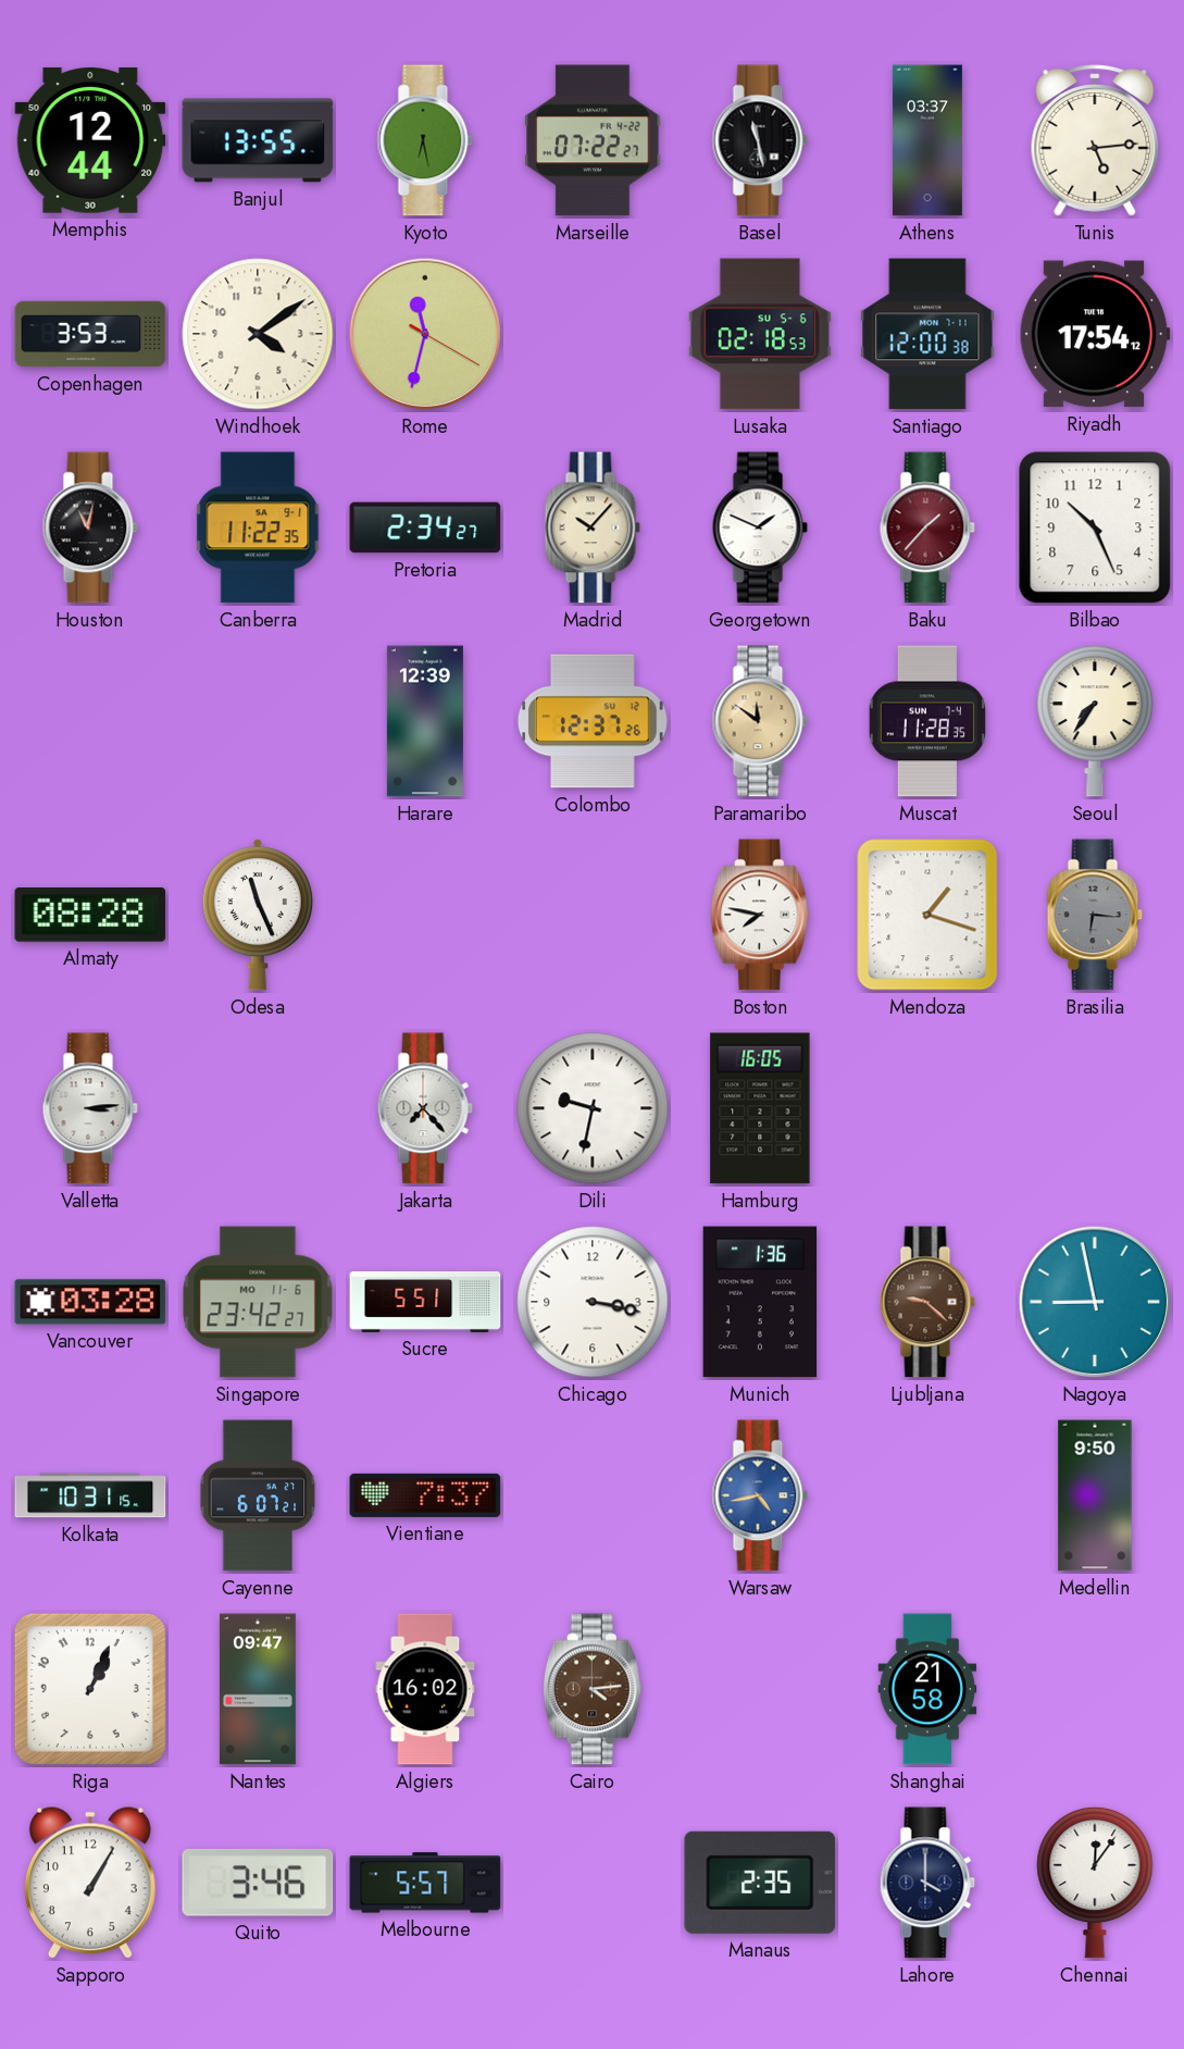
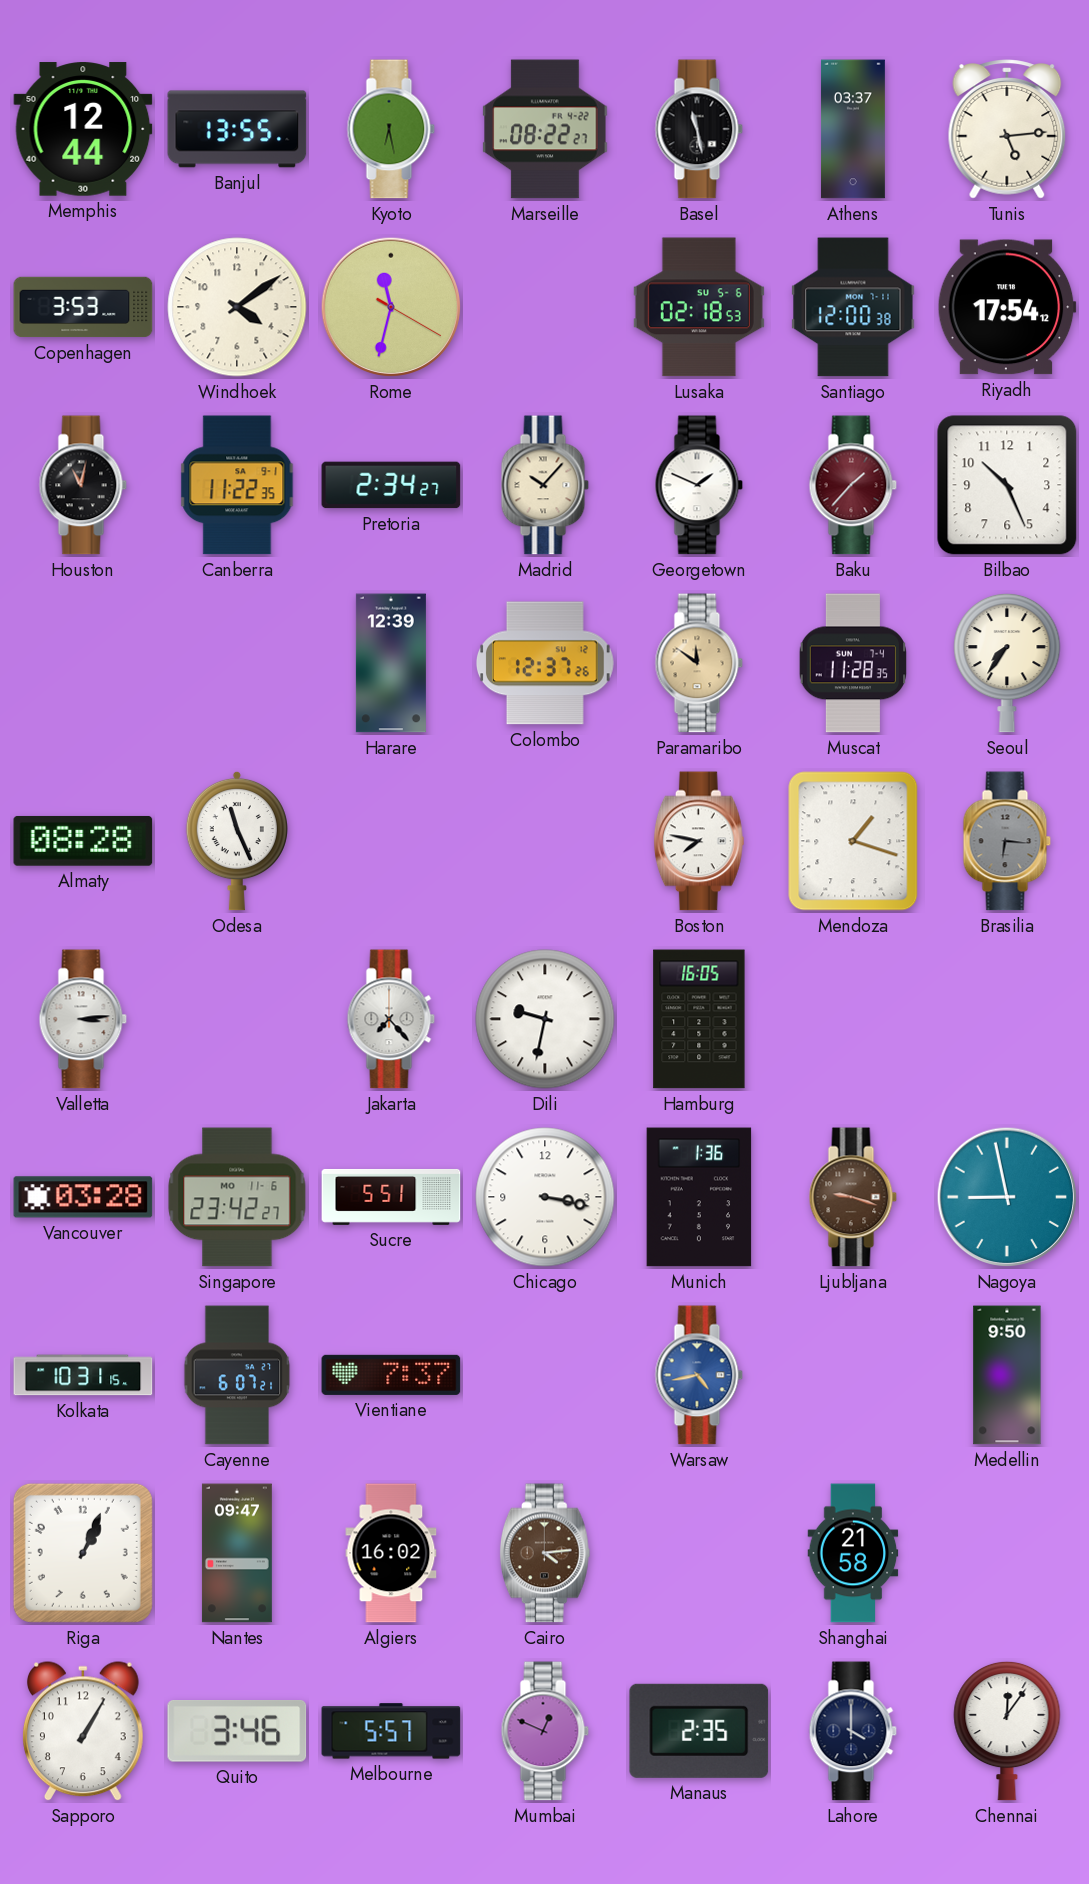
Marseille: 07:22 -> 08:22
Ljubljana: 9:22 -> 9:18
Mumbai: none -> 12:49
